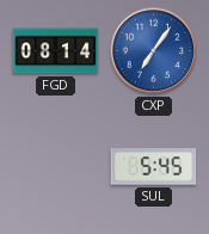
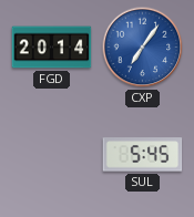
FGD: 08:14 -> 20:14
